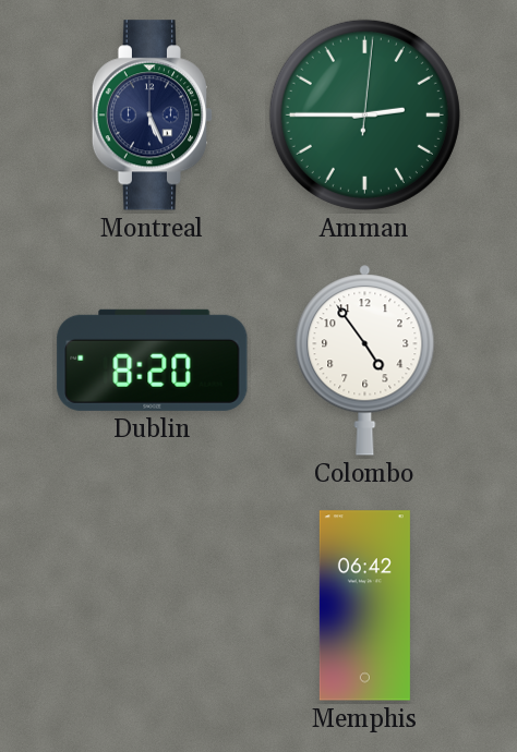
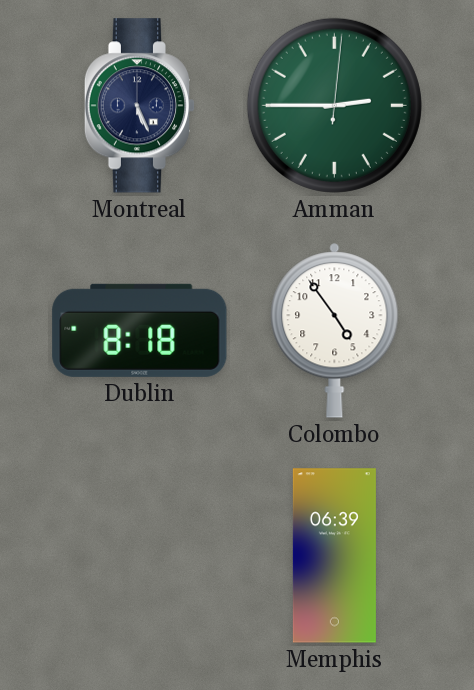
Dublin: 8:20 -> 8:18
Memphis: 06:42 -> 06:39
